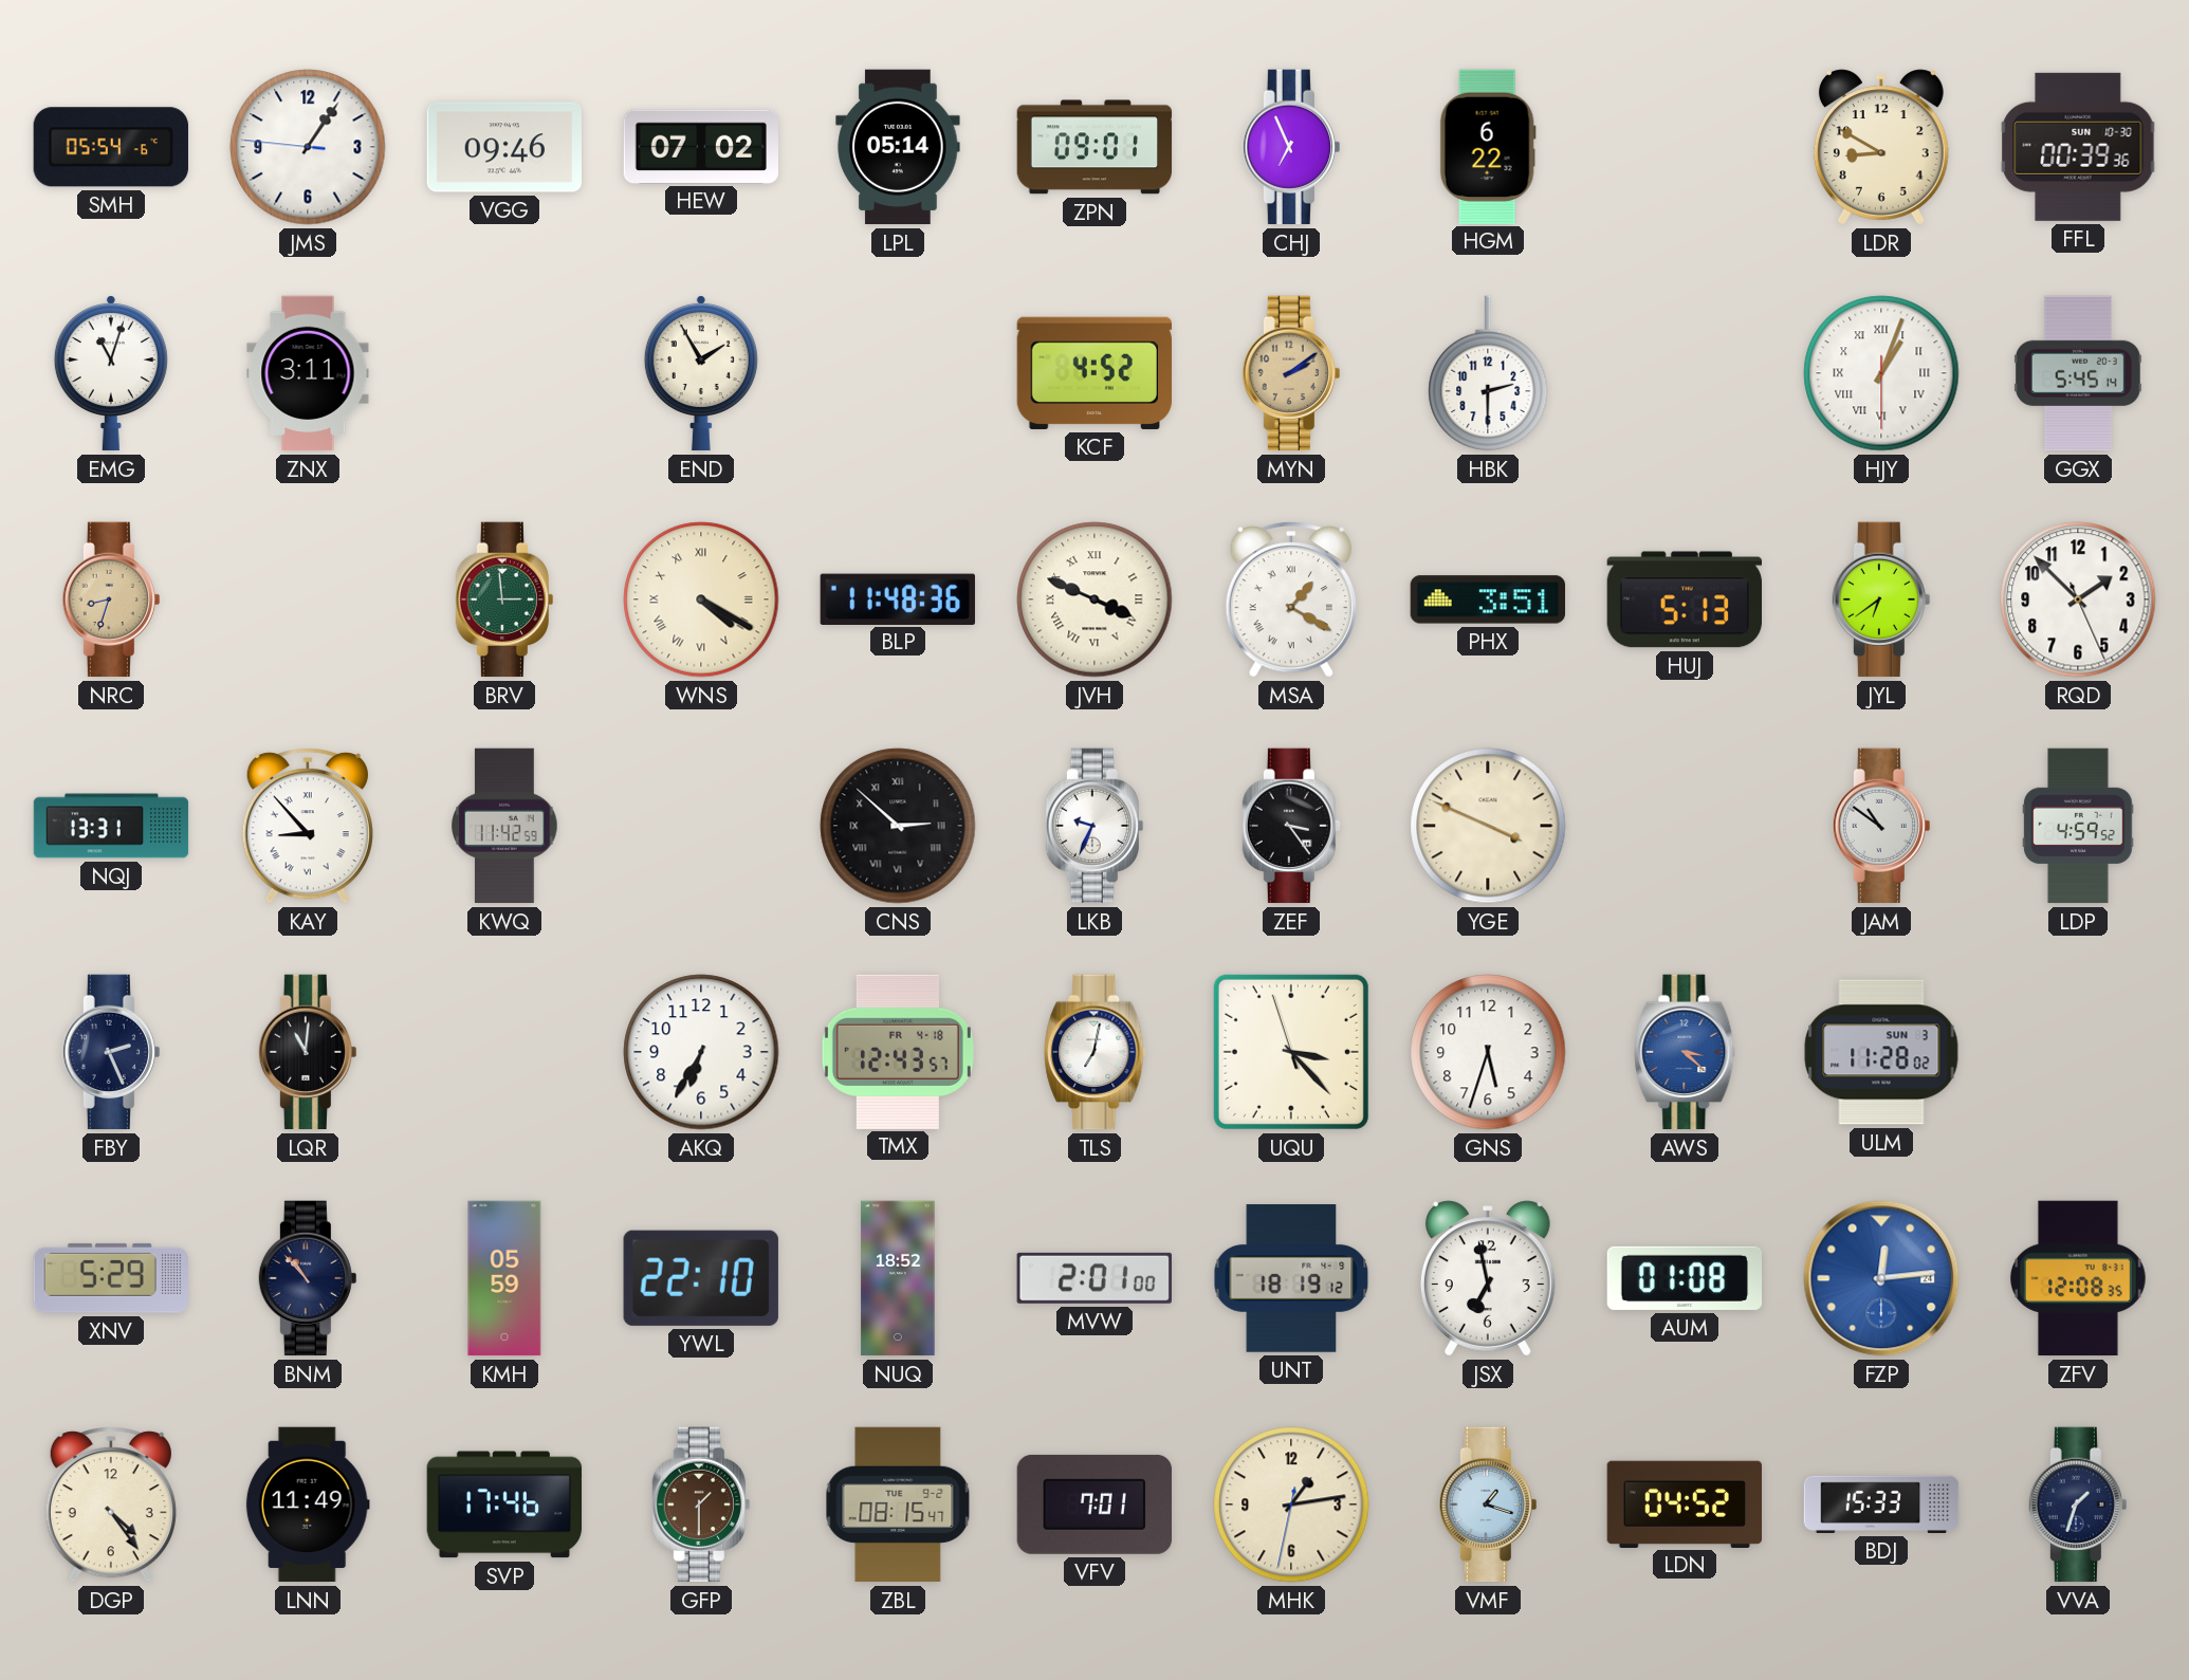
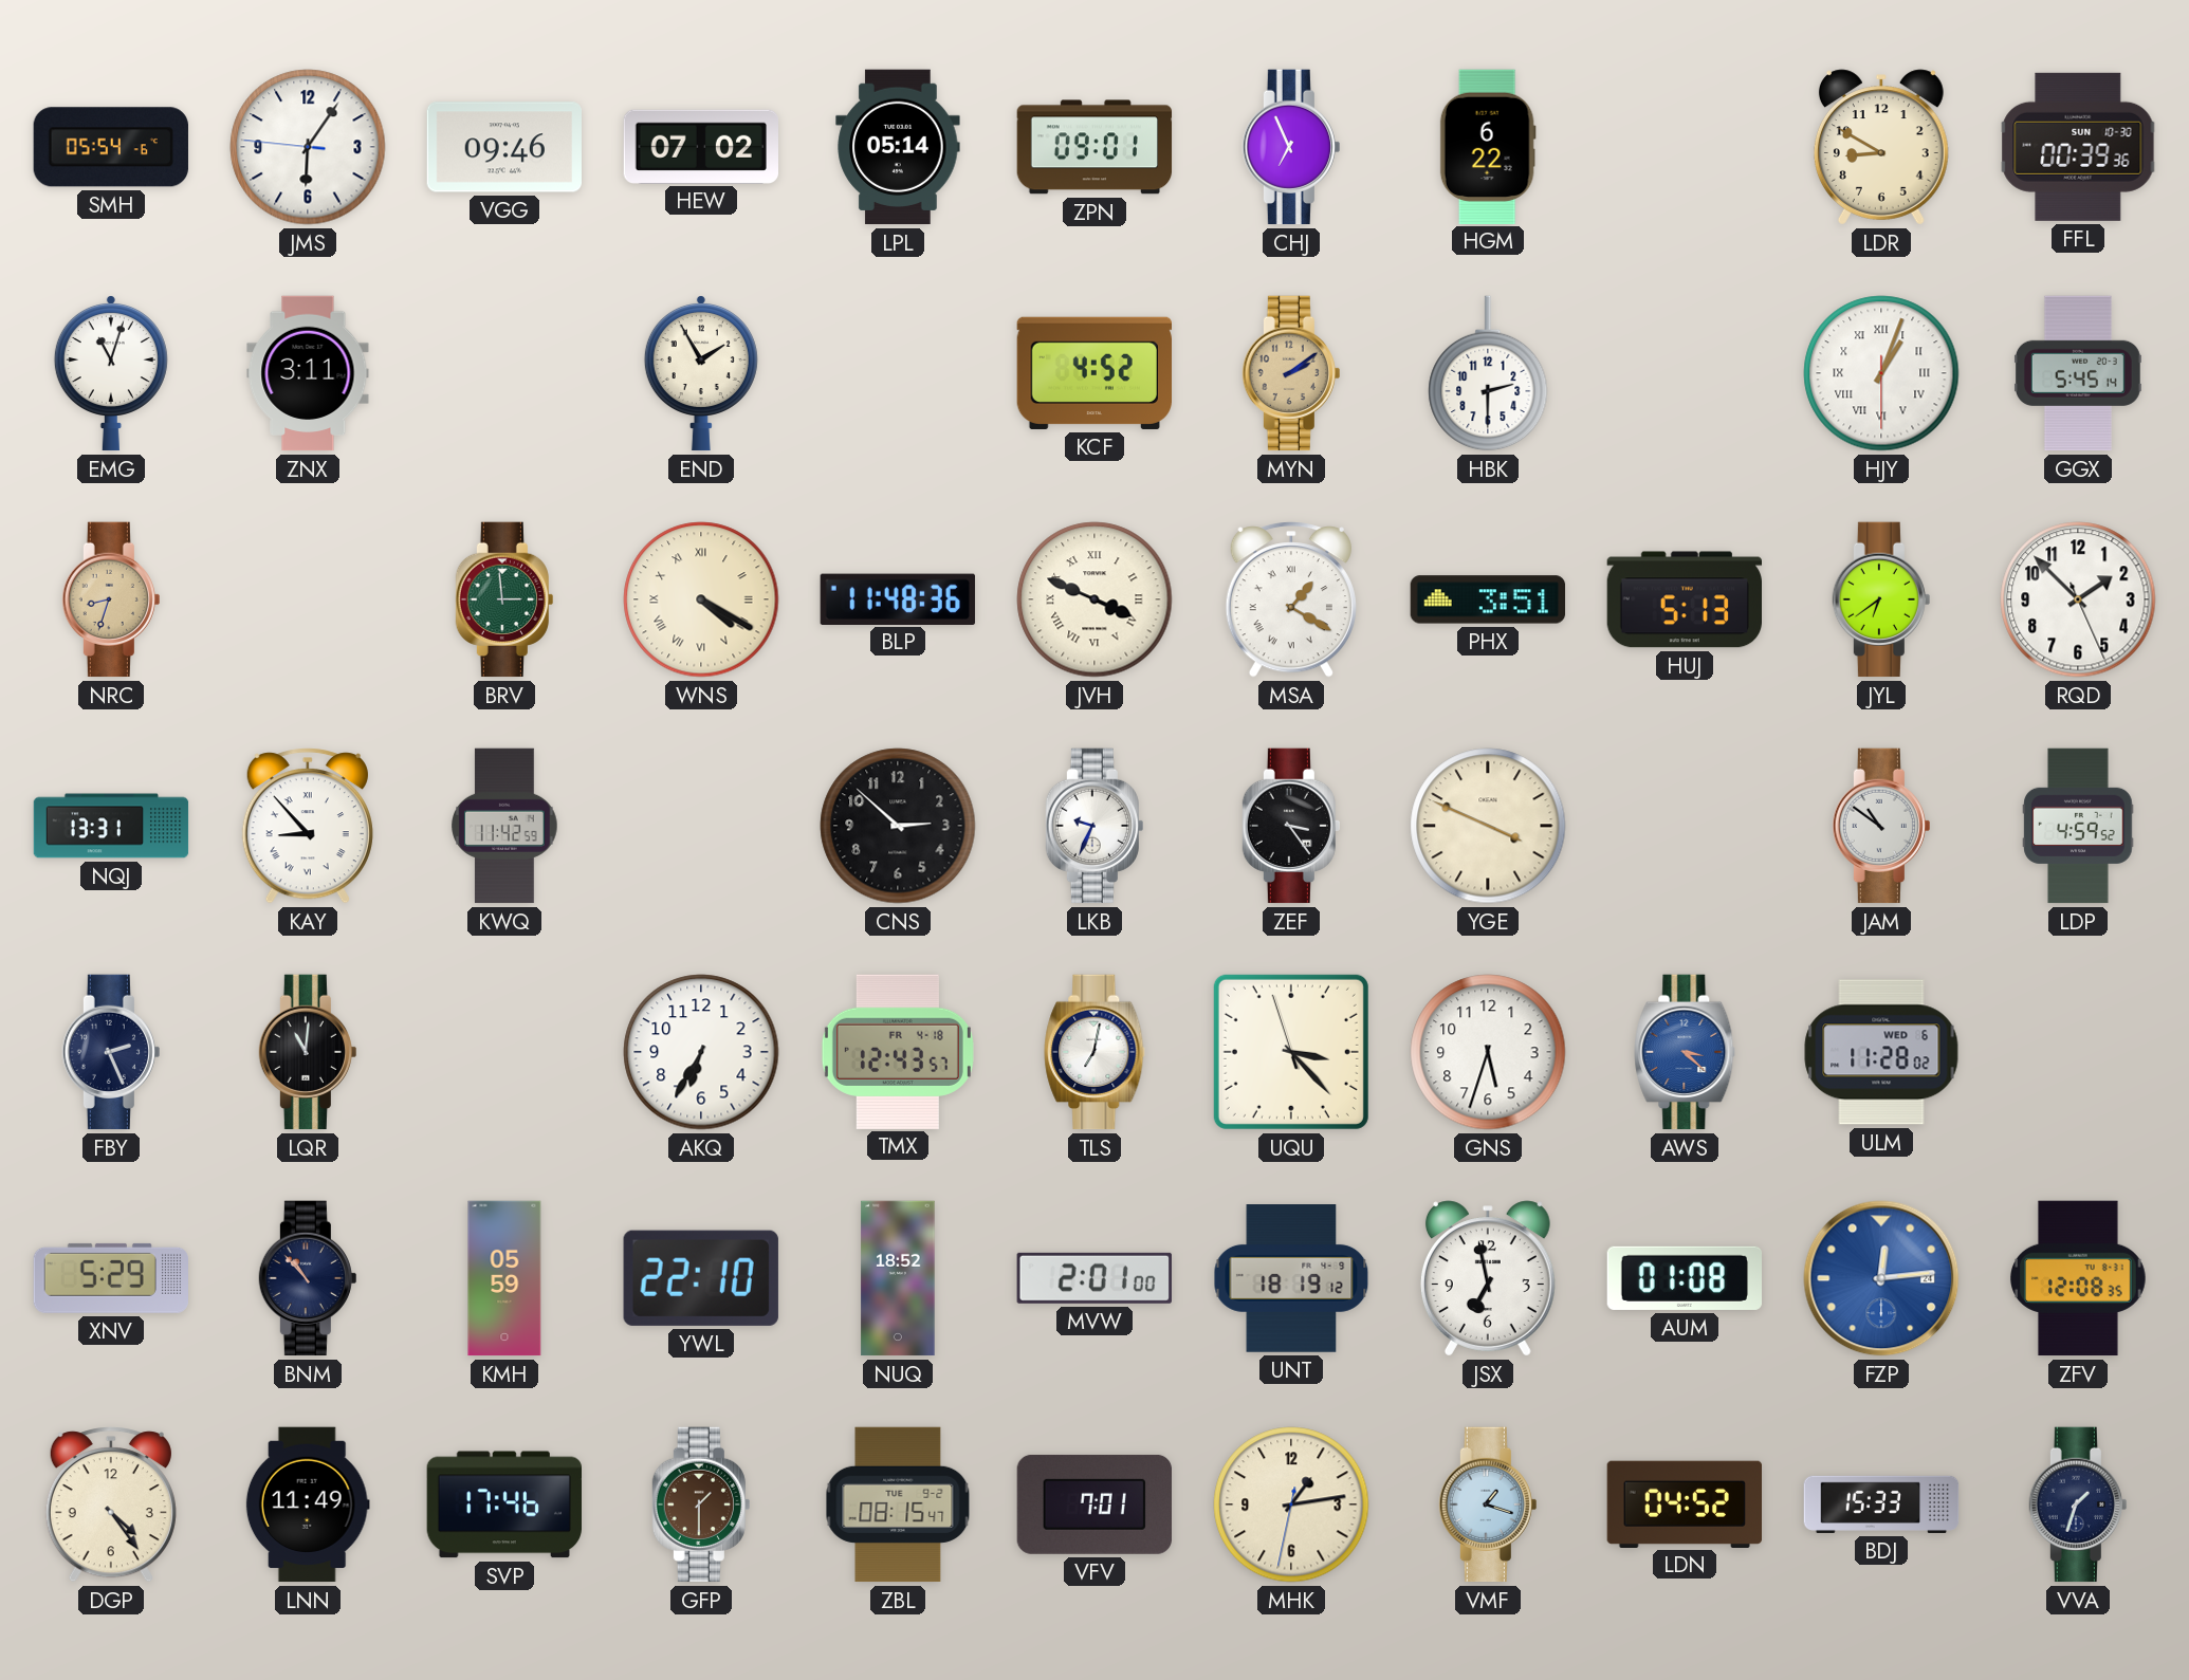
JMS: 1:05 -> 6:05
CNS numerals: Roman -> Arabic
ULM date: SUN 3 -> WED 6
